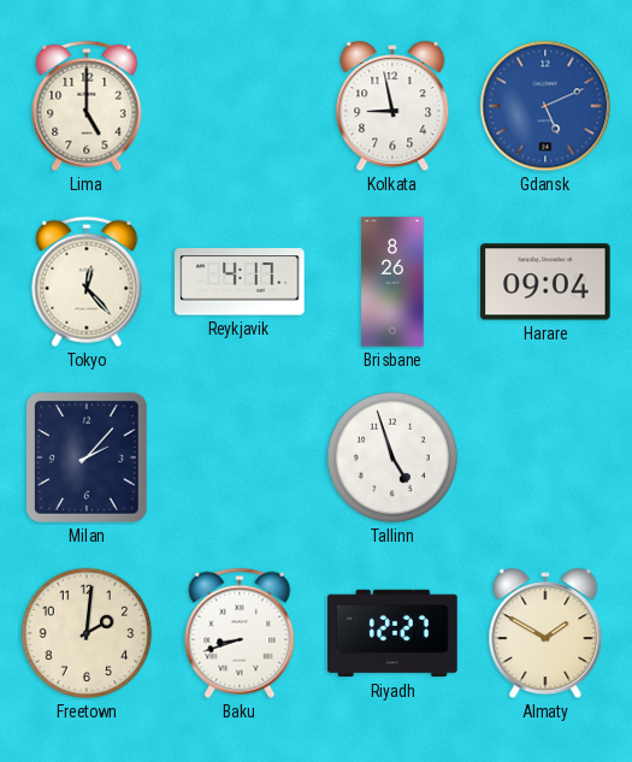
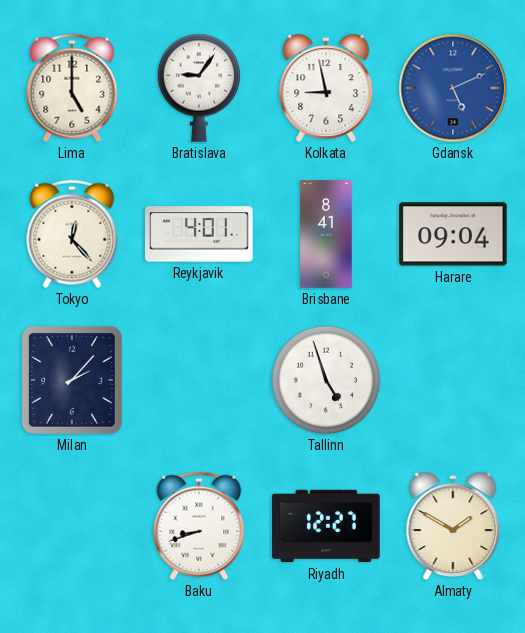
Bratislava: none -> 9:06
Reykjavik: 4:17 -> 4:01
Brisbane: 8:26 -> 8:41
Freetown: 2:01 -> none
